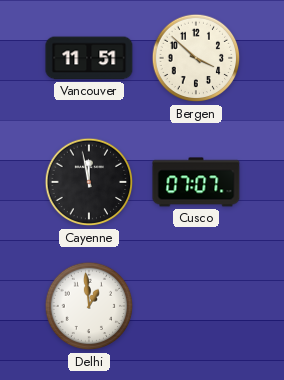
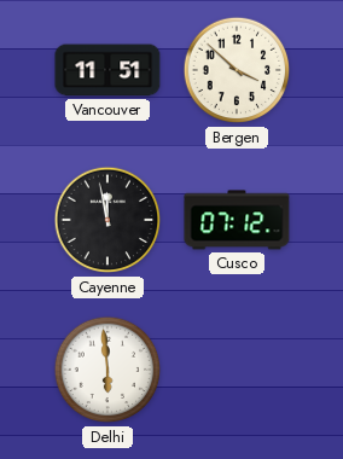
Cusco: 07:07 -> 07:12
Delhi: 12:59 -> 5:59
